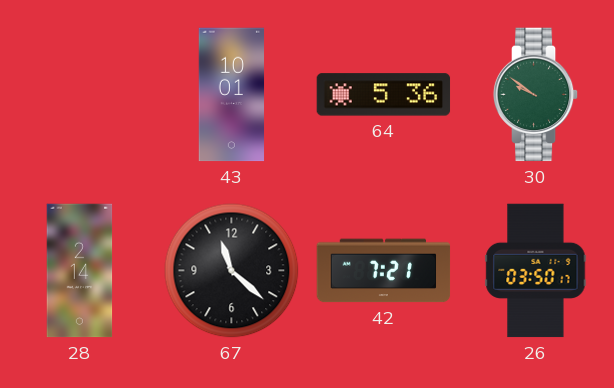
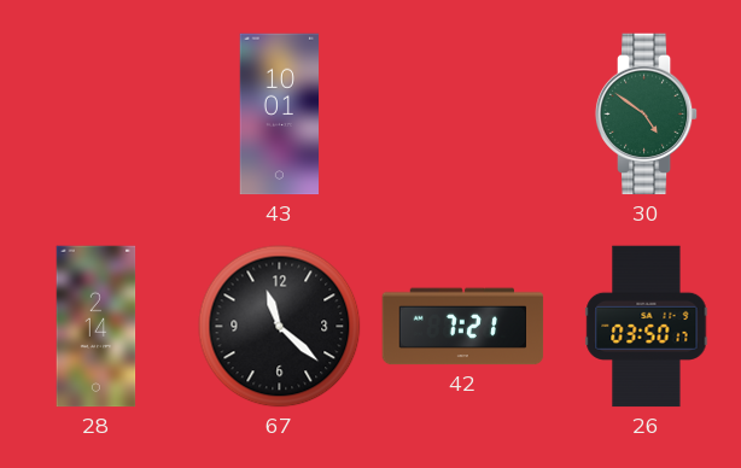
64: 5:36 -> none
30: 9:51 -> 4:51
